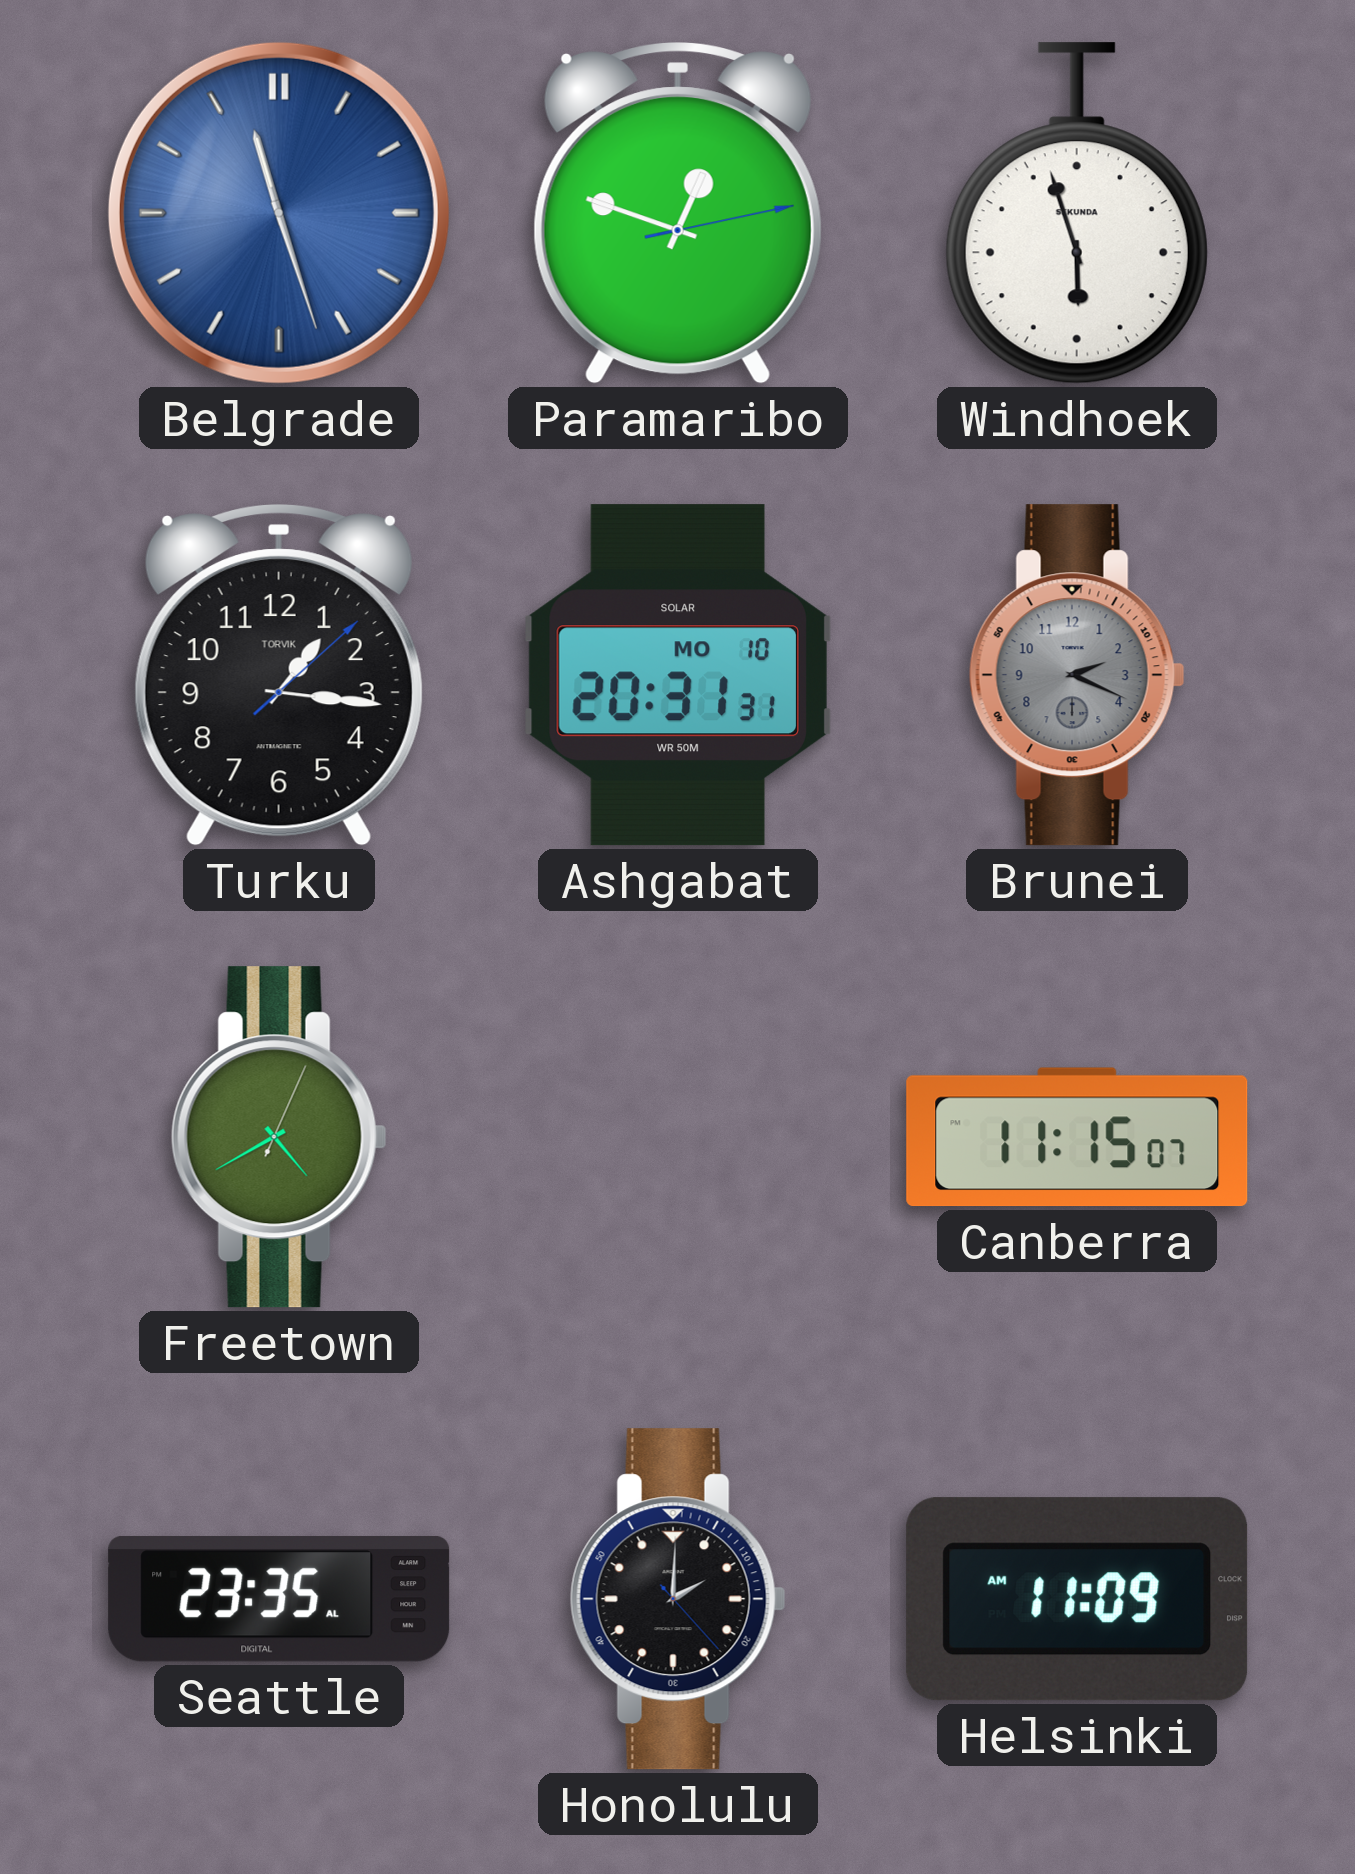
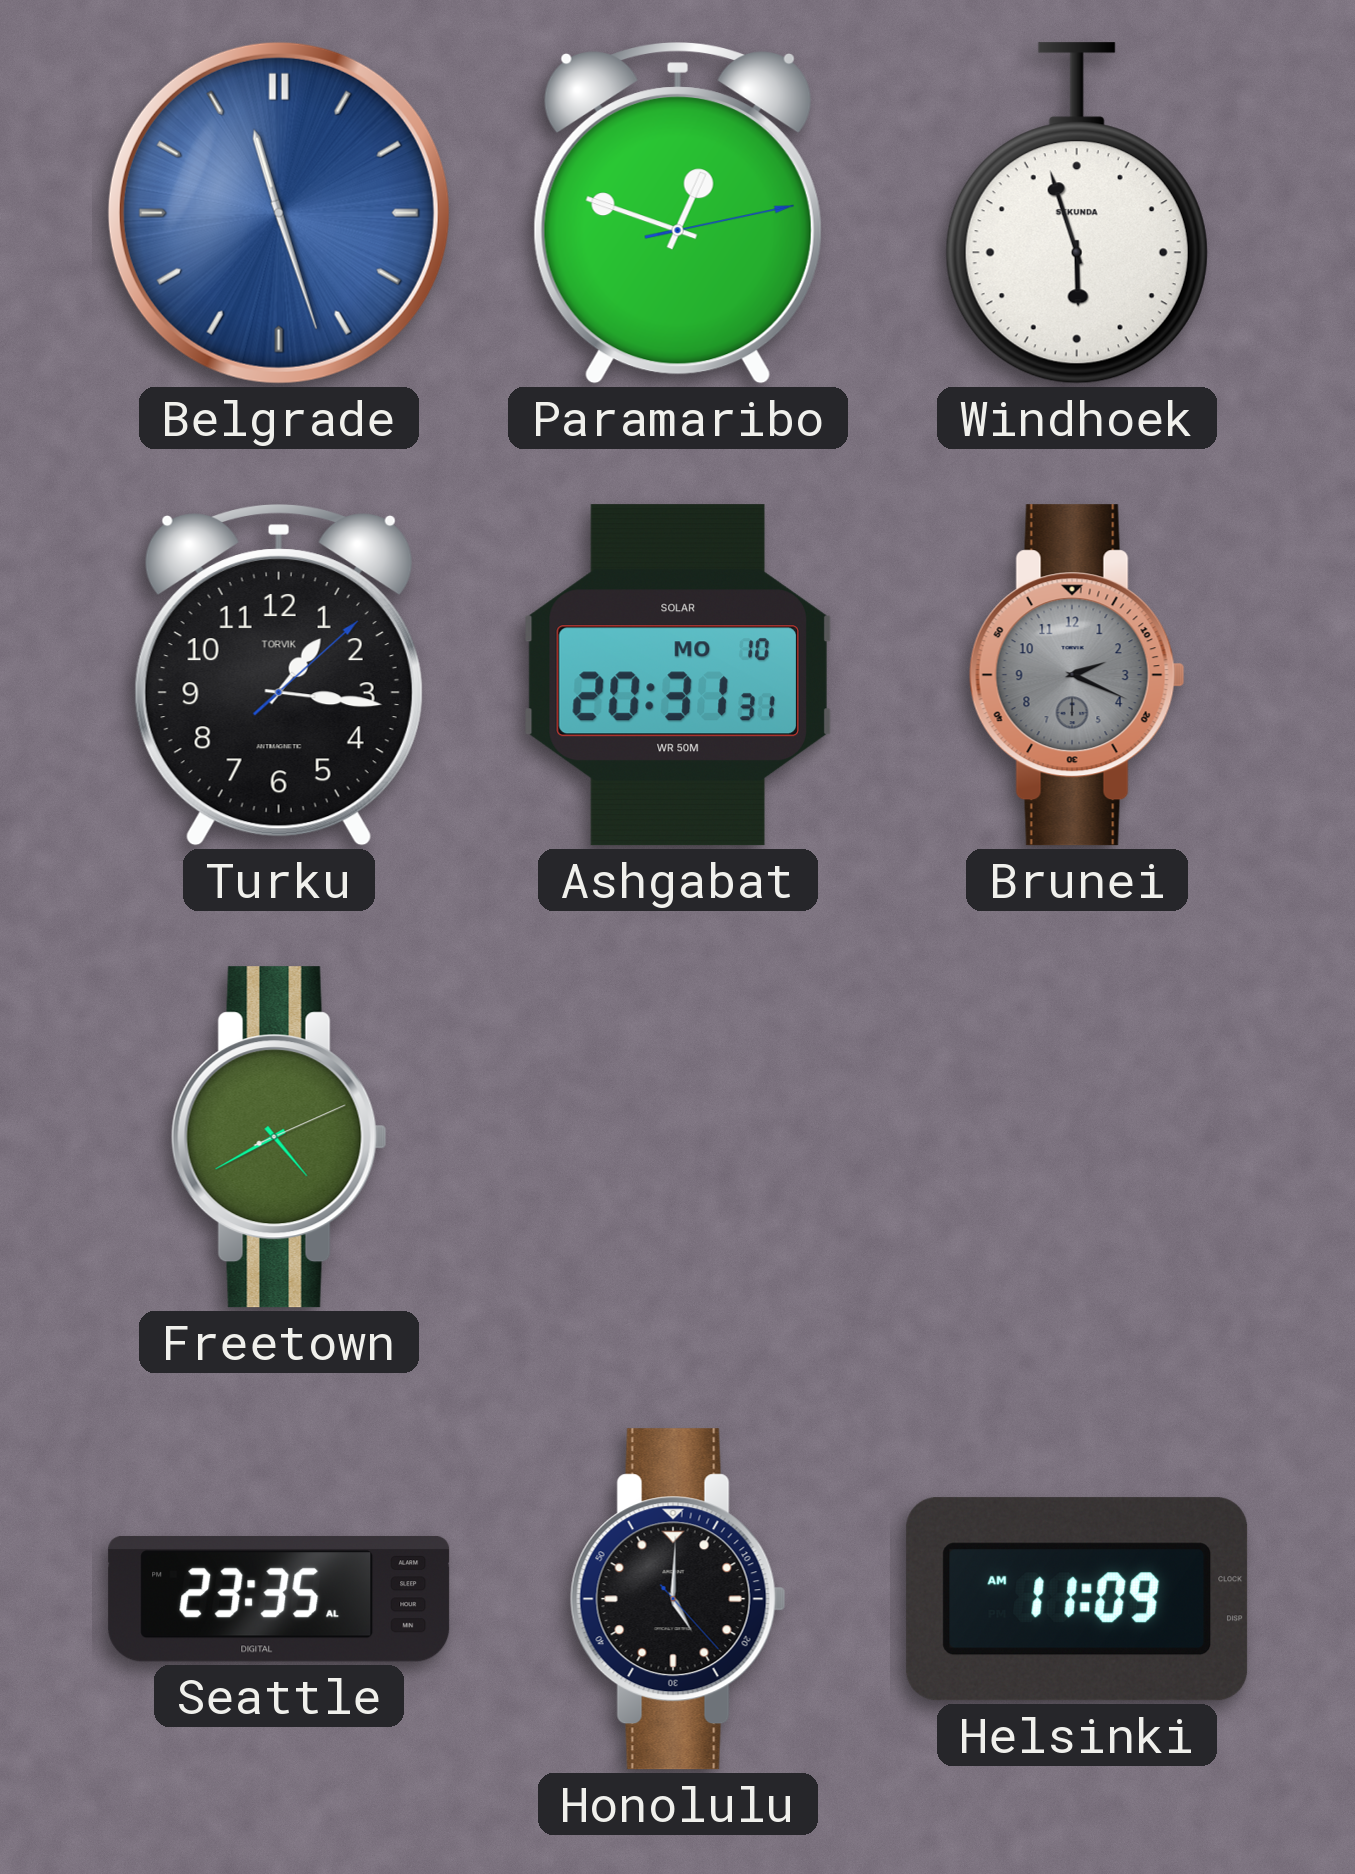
Freetown: 4:40:04 -> 4:40:11
Canberra: 11:15 -> none
Honolulu: 2:00 -> 5:00
